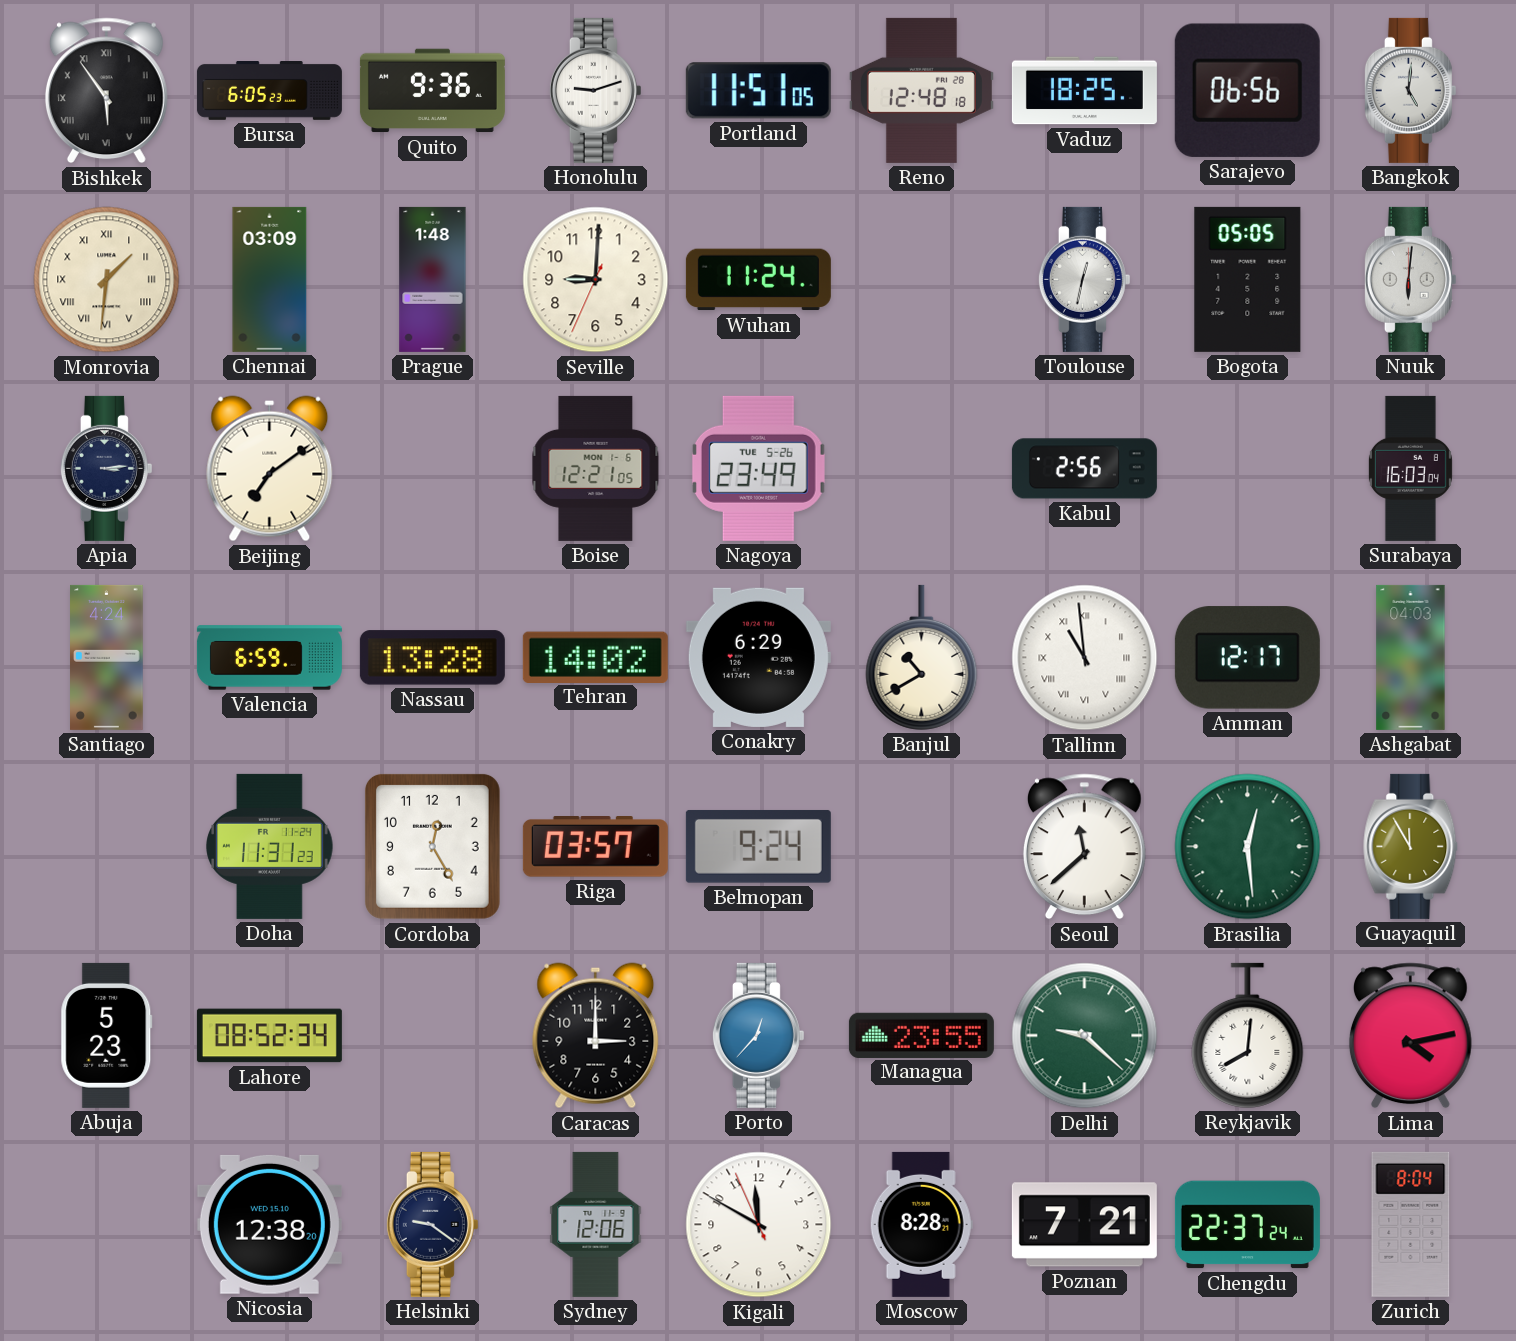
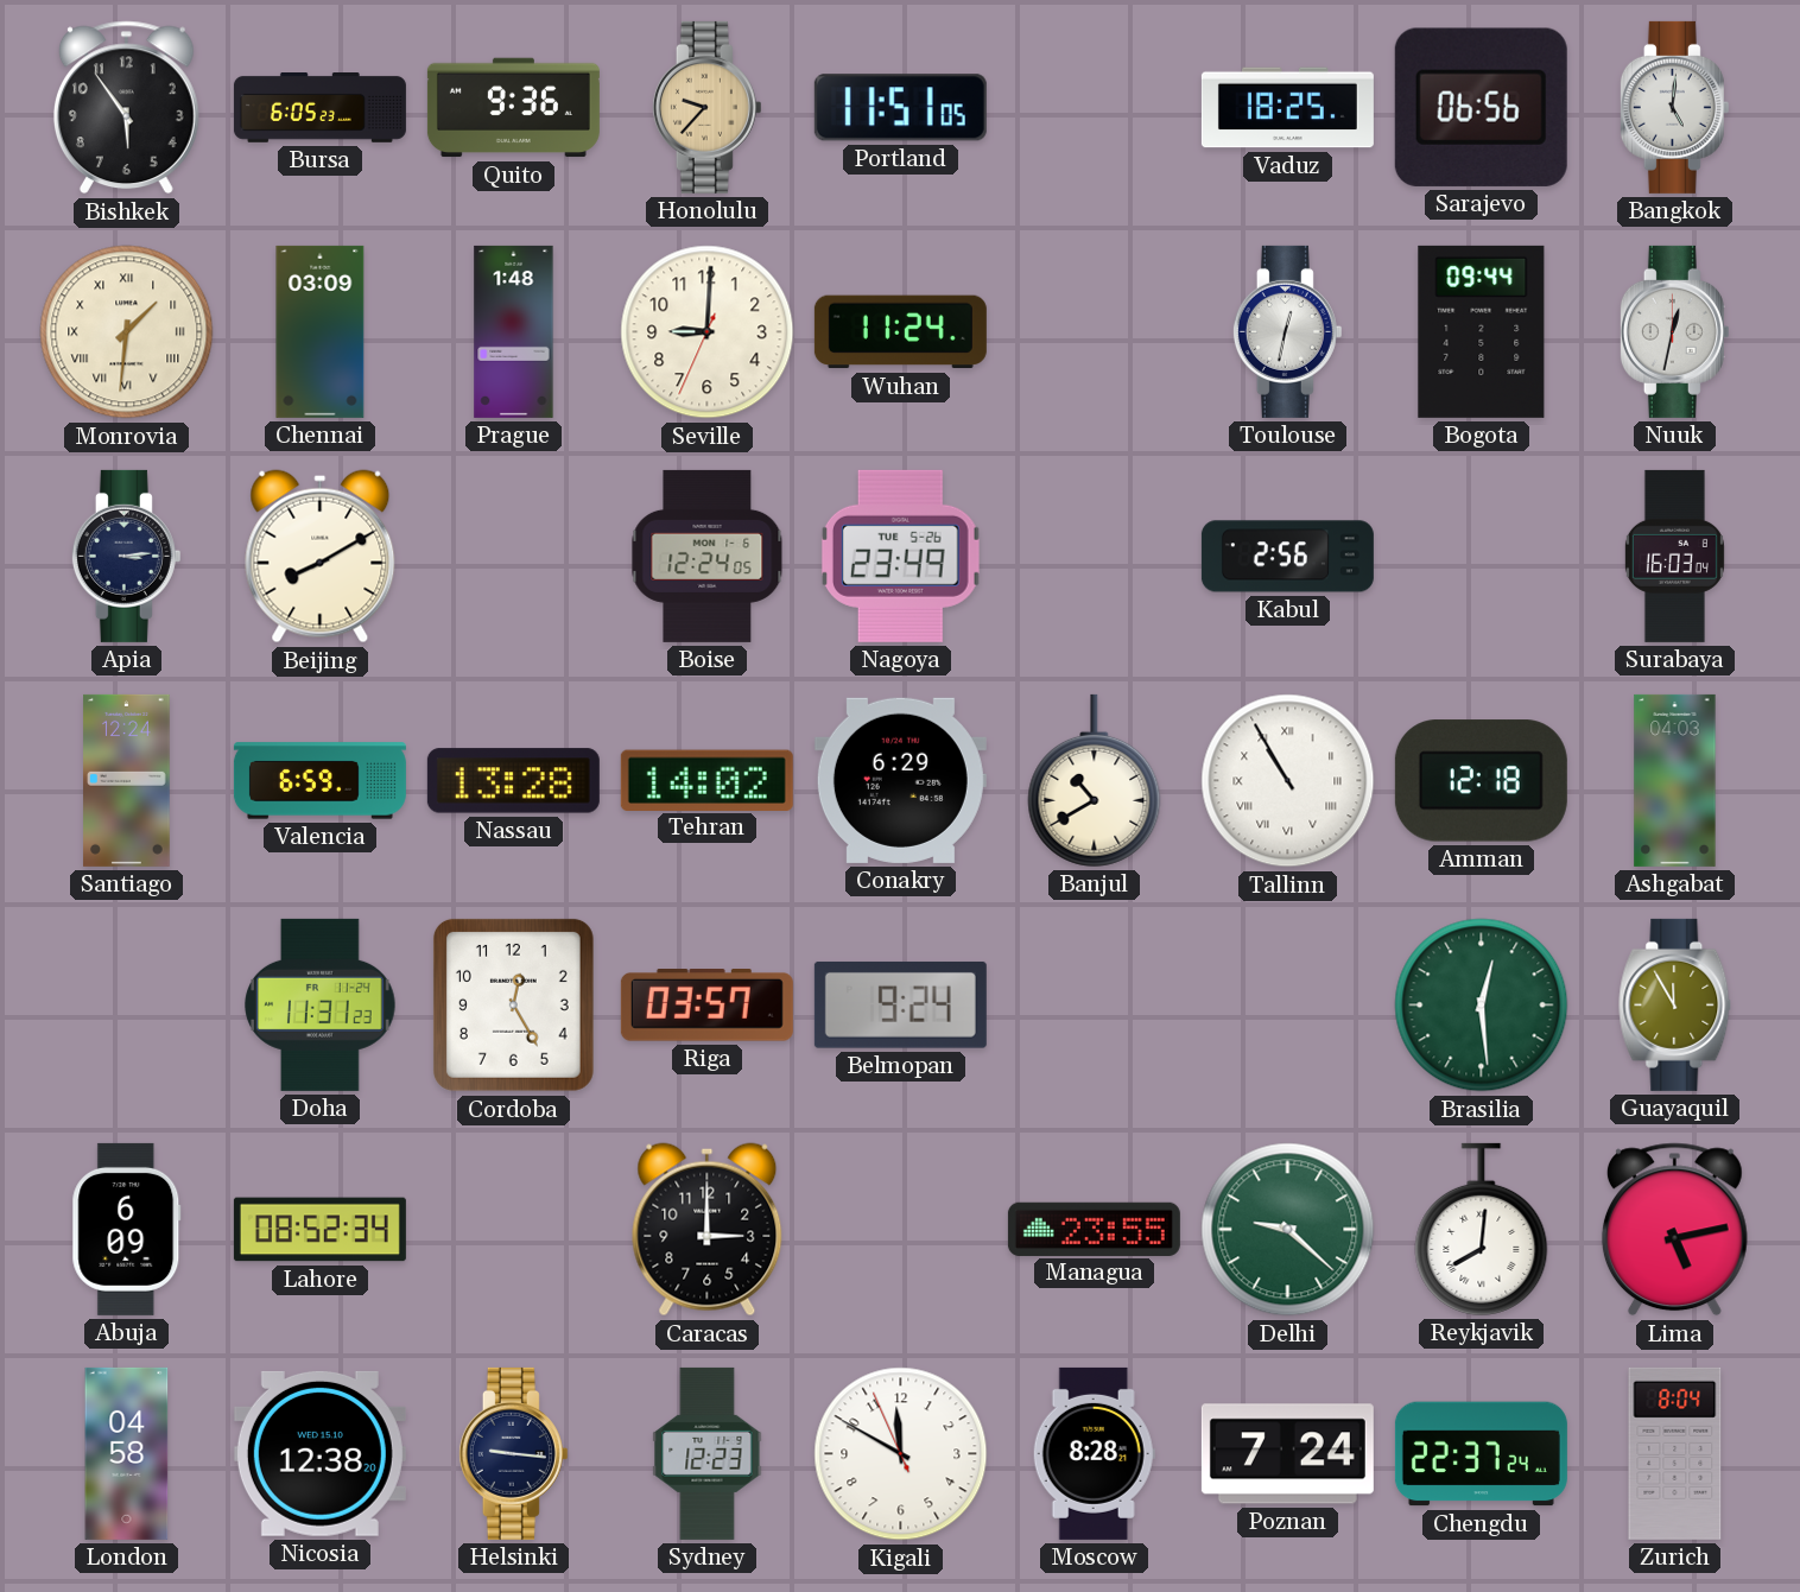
Bishkek numerals: Roman -> Arabic
Honolulu: 9:12 -> 9:37
Honolulu dial: white -> champagne
Reno: 12:48 -> none
Bogota: 05:05 -> 09:44
Nuuk: 6:01 -> 12:32
Beijing: 7:09 -> 8:10
Boise: 12:21 -> 12:24
Santiago: 4:24 -> 12:24
Tallinn: 10:59 -> 10:55
Amman: 12:17 -> 12:18
Seoul: 11:38 -> none
Abuja: 5:23 -> 6:09
Porto: 12:37 -> none
Lima: 4:13 -> 5:13
London: none -> 04:58
Helsinki: 9:21 -> 9:16
Sydney: 12:06 -> 12:23
Poznan: 7:21 -> 7:24
